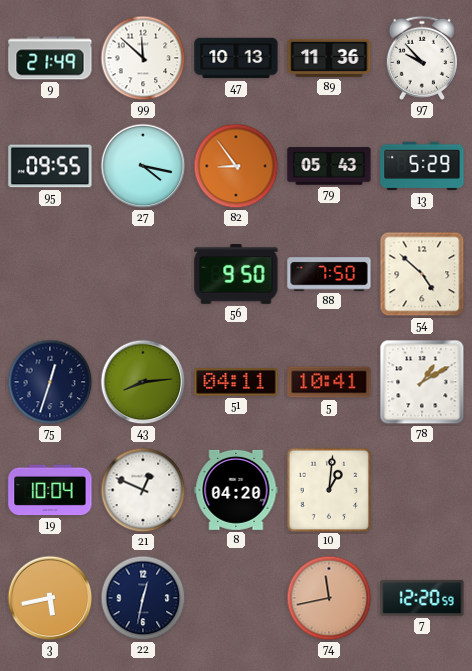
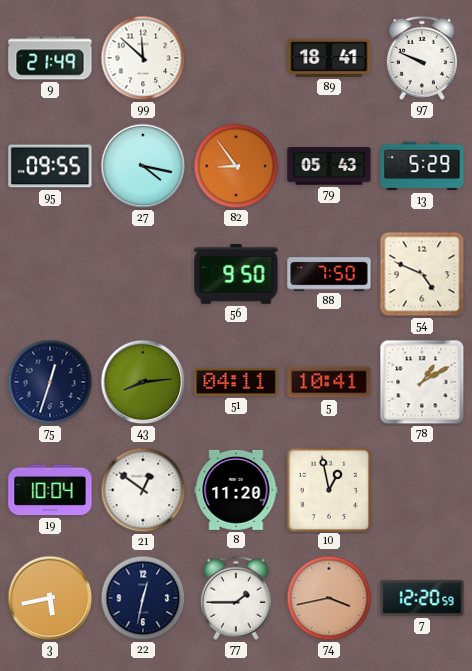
47: 10:13 -> none
89: 11:36 -> 18:41
97: 9:53 -> 9:49
54: 4:52 -> 4:49
21: 12:49 -> 12:51
8: 04:20 -> 11:20
10: 1:01 -> 12:58
77: none -> 1:45
74: 11:43 -> 3:43
